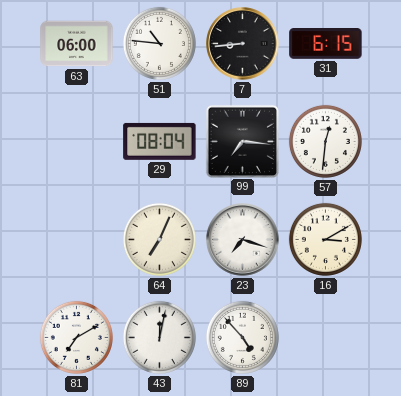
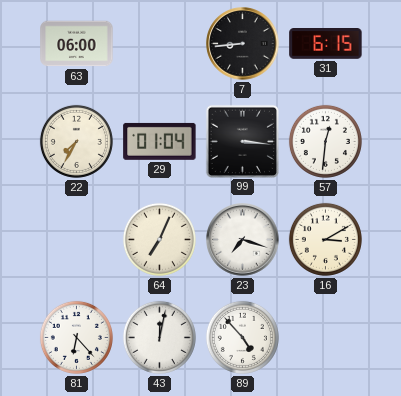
51: 10:46 -> none
22: none -> 7:35
29: 08:04 -> 01:04
99: 7:16 -> 3:16
81: 7:10 -> 6:23
